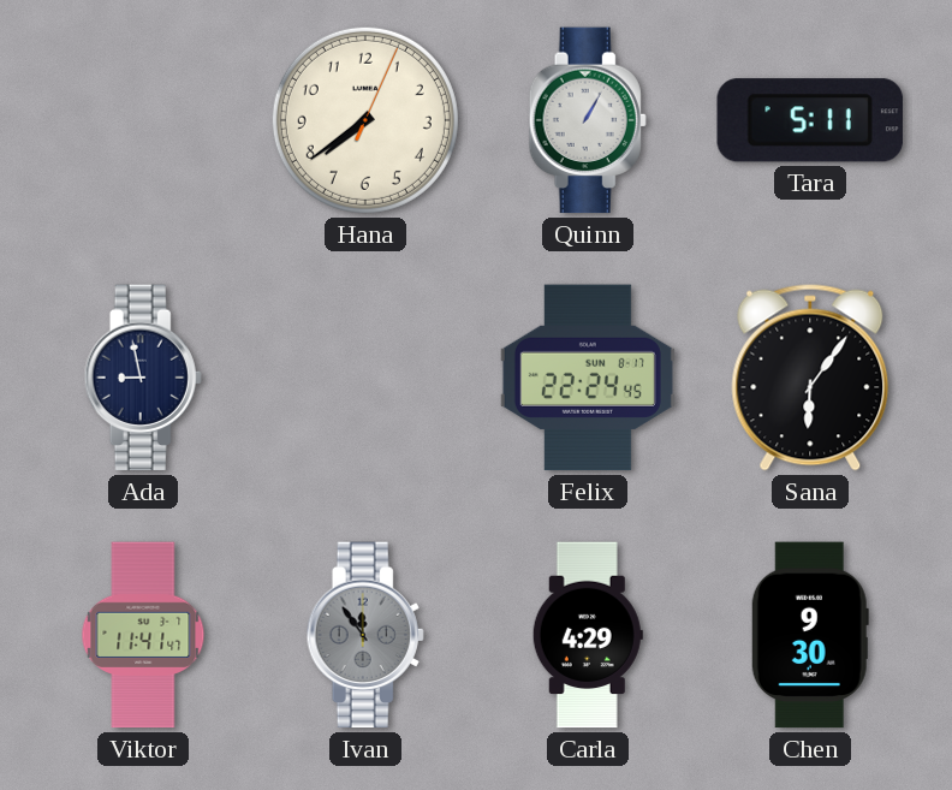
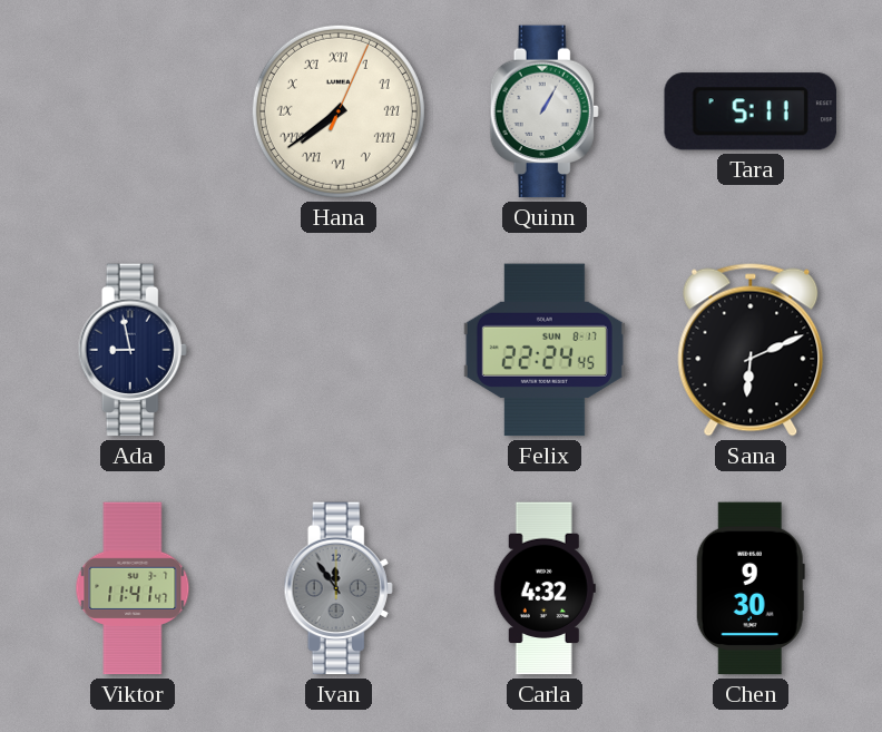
Hana numerals: Arabic -> Roman
Sana: 6:06 -> 6:11
Carla: 4:29 -> 4:32
